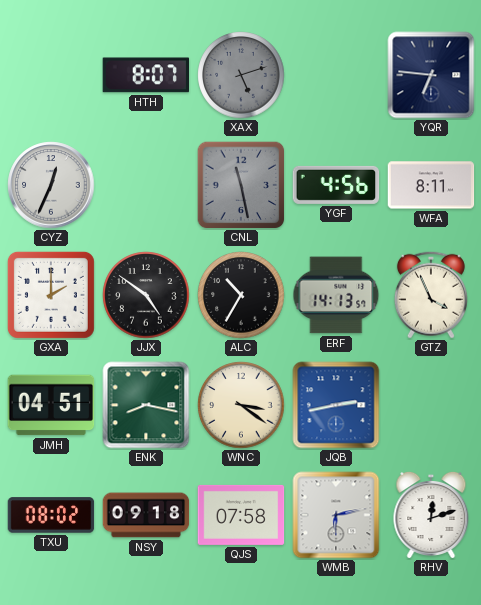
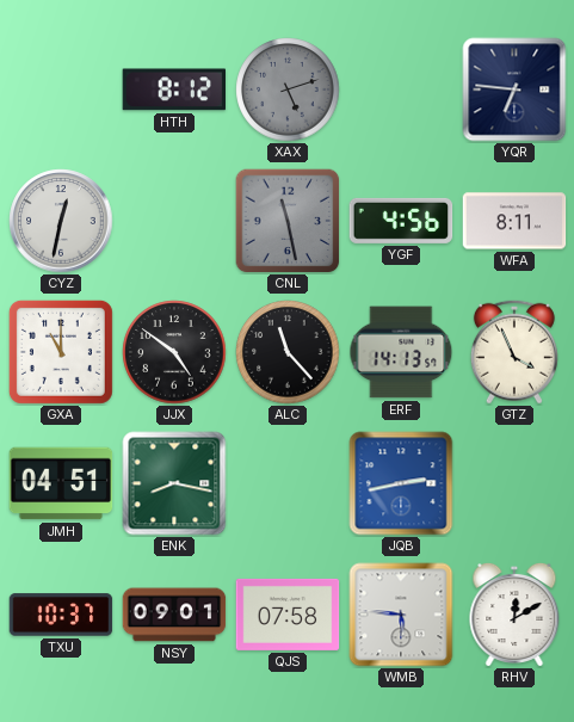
HTH: 8:07 -> 8:12
CYZ: 12:34 -> 12:32
GXA: 2:00 -> 11:00
ALC: 10:35 -> 11:23
WNC: 3:21 -> none
TXU: 08:02 -> 10:37
NSY: 09:18 -> 09:01
WMB: 6:13 -> 5:46
RHV: 12:12 -> 12:10
